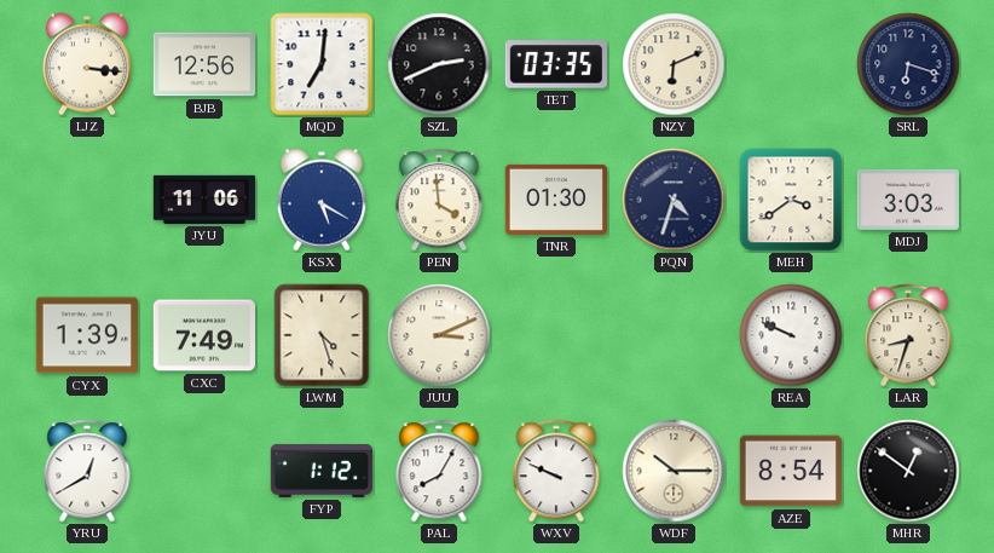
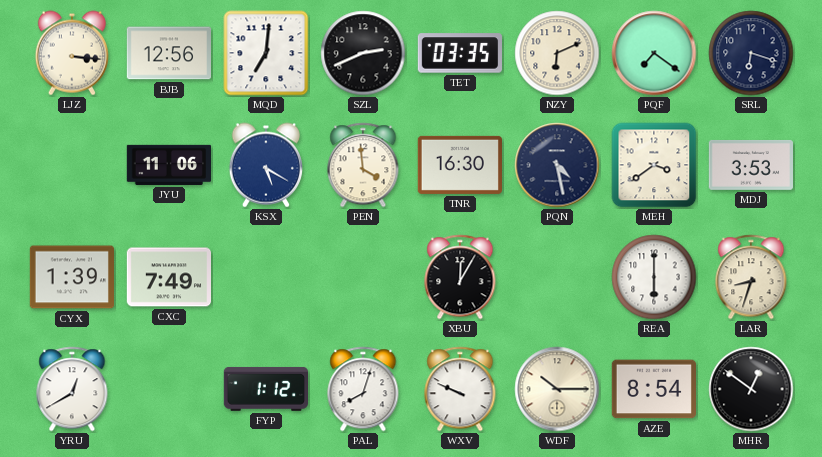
PQF: none -> 7:21
TNR: 01:30 -> 16:30
PQN: 4:33 -> 4:28
MDJ: 3:03 -> 3:53
LWM: 4:27 -> none
JUU: 3:11 -> none
XBU: none -> 12:05
REA: 9:49 -> 6:00
PAL: 8:05 -> 8:03
